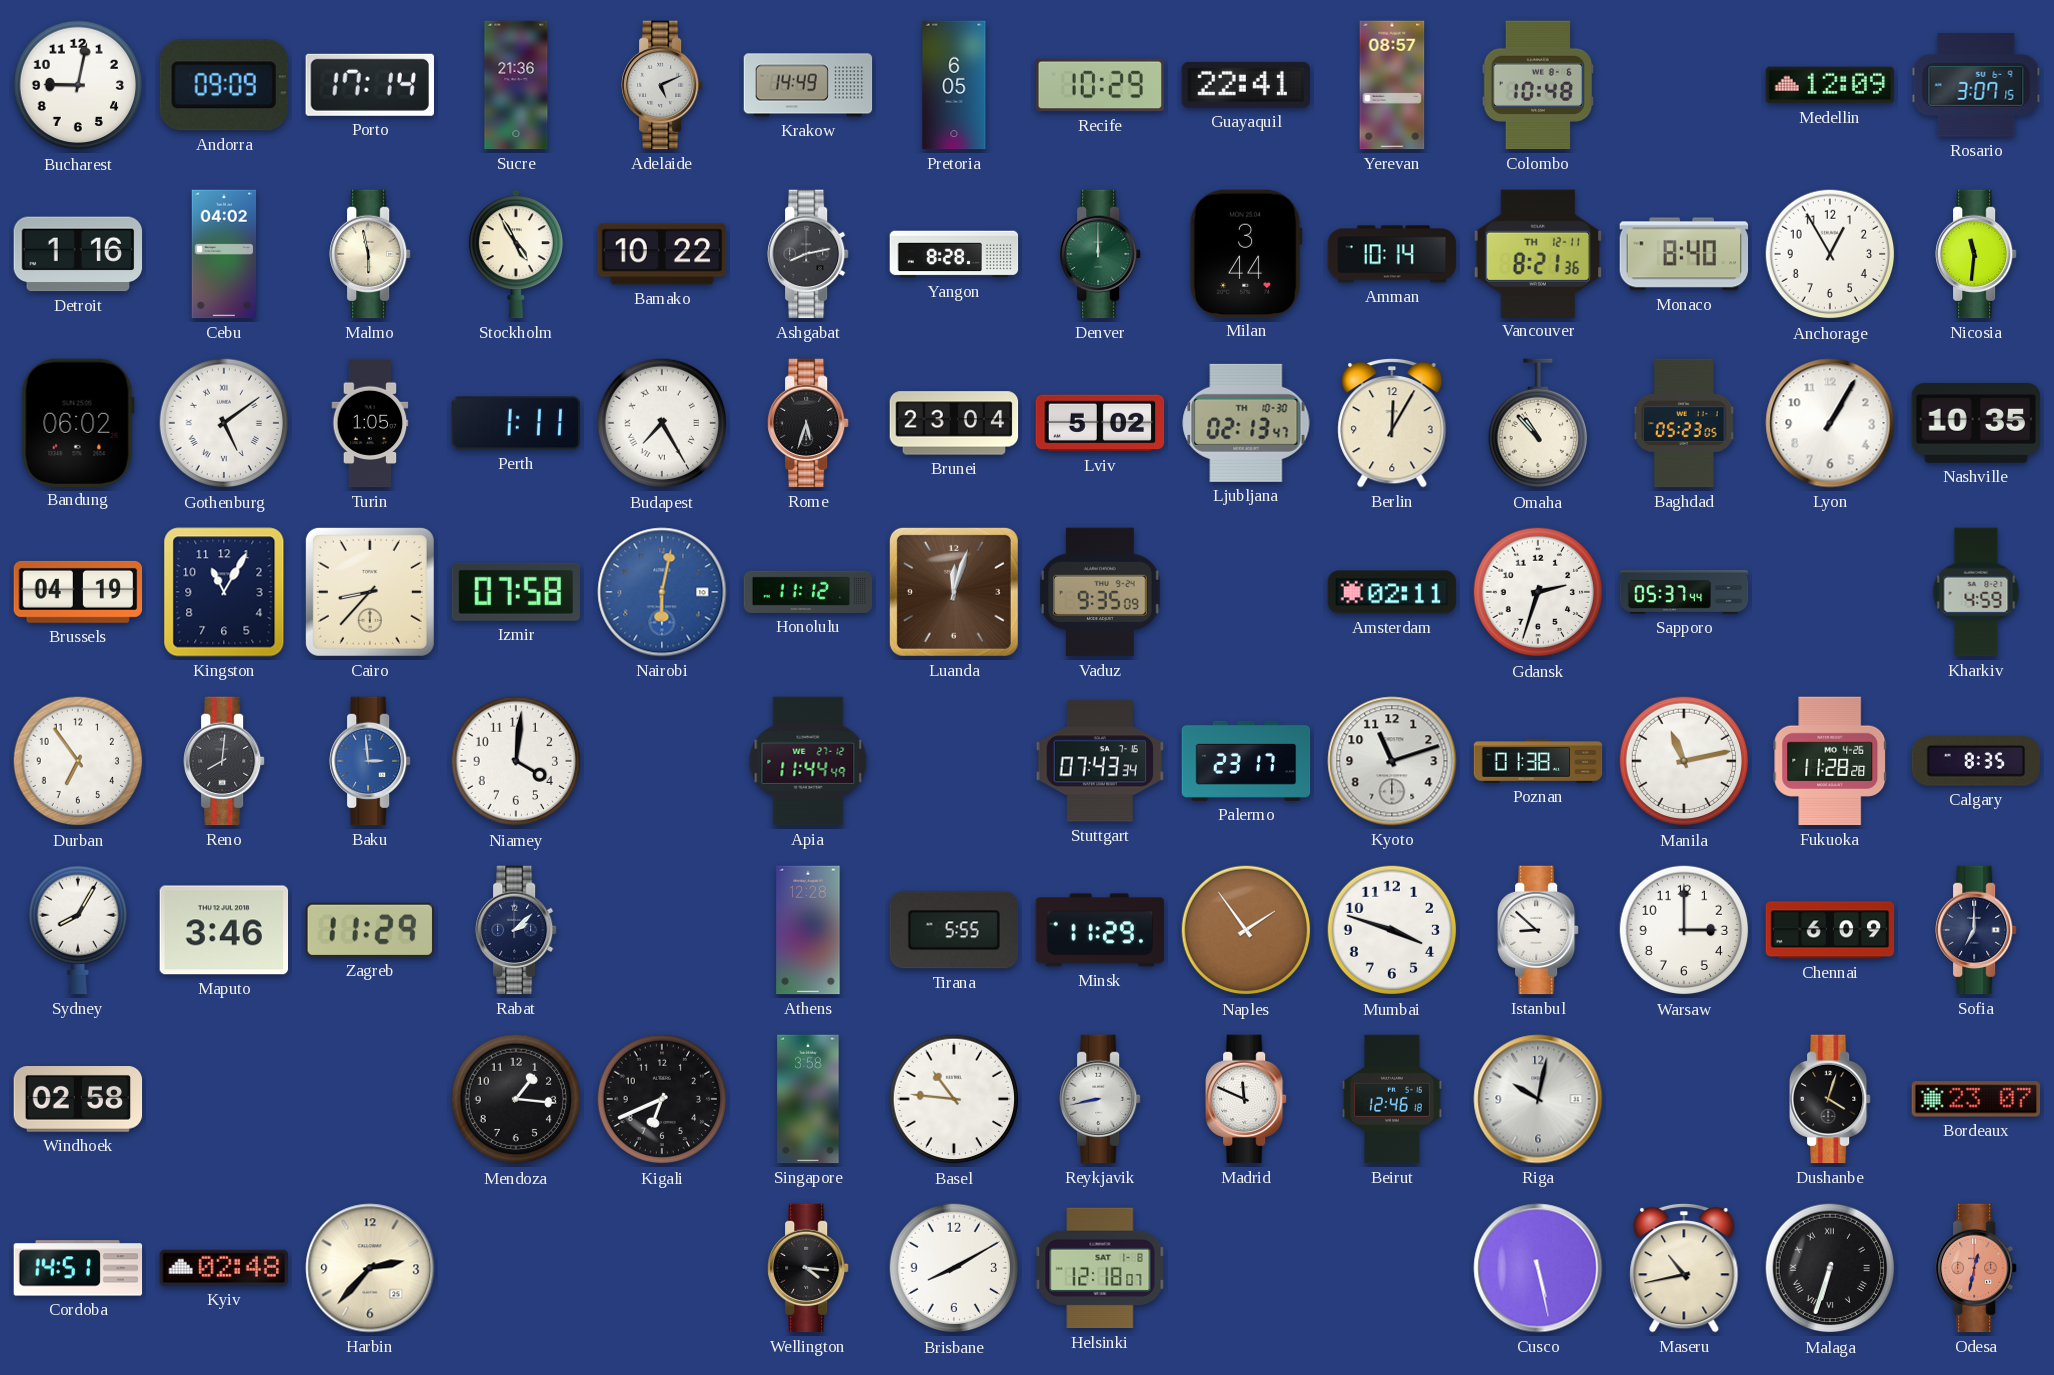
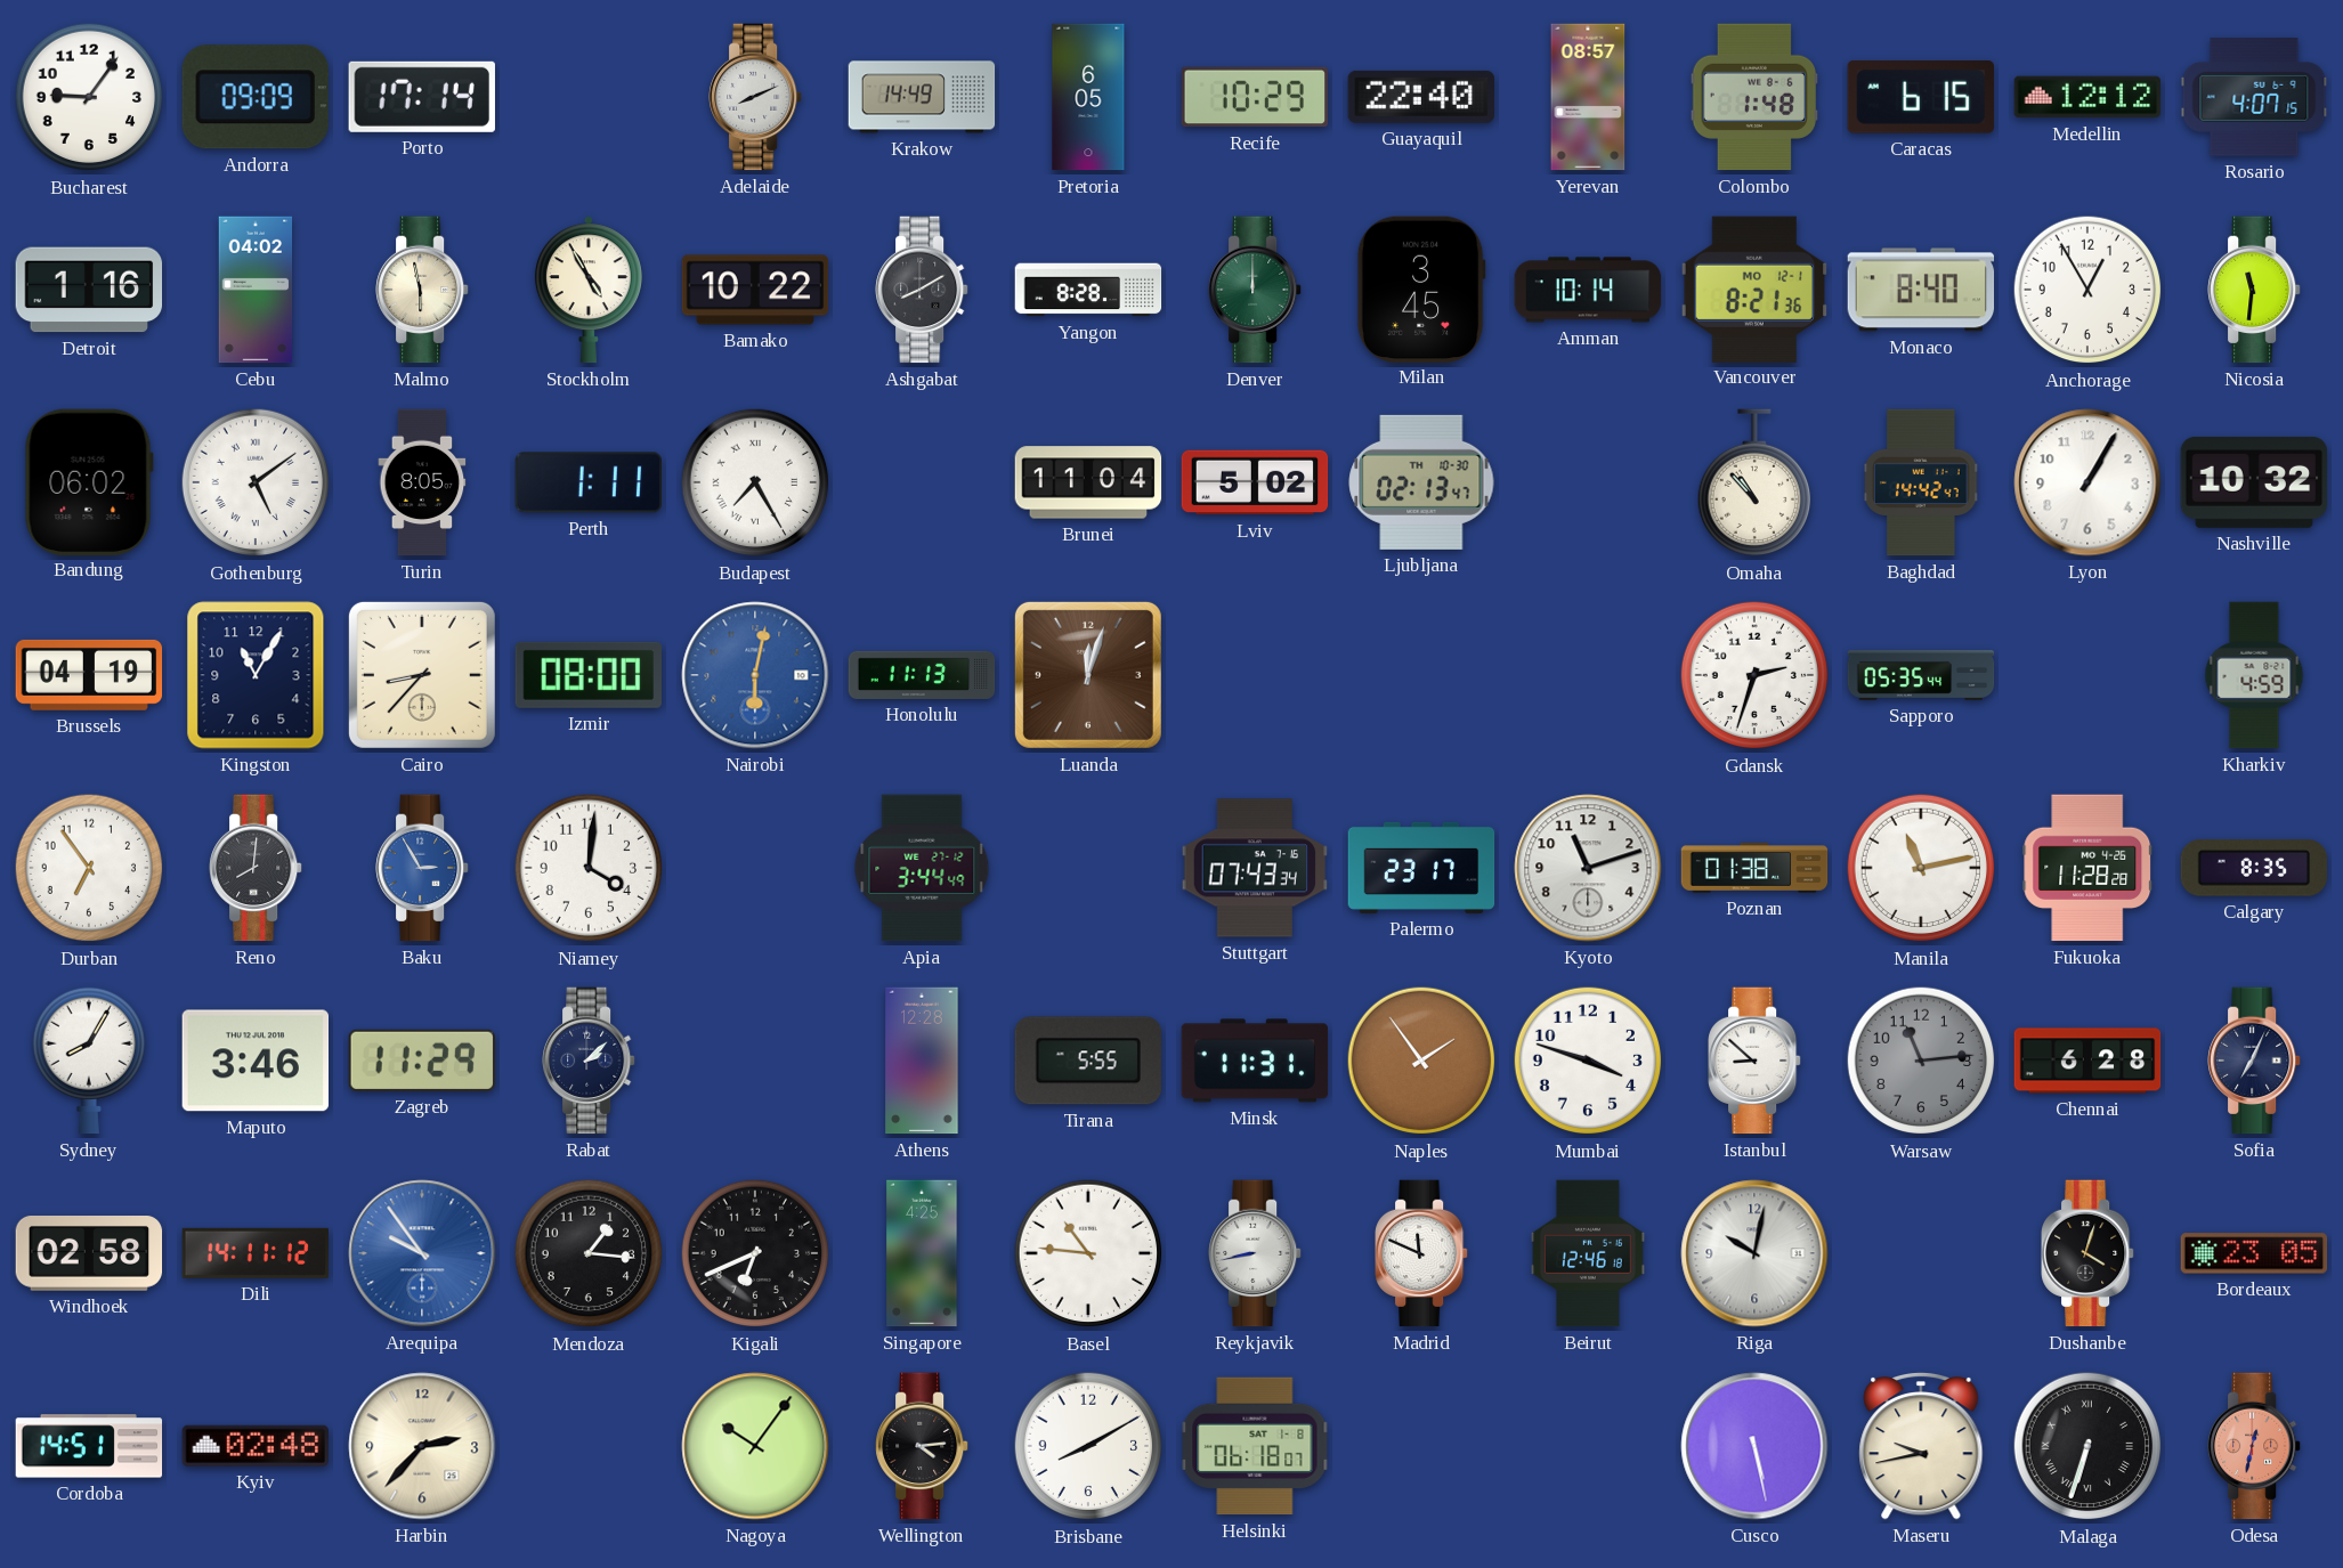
Bucharest: 9:02 -> 9:06
Sucre: 21:36 -> none
Adelaide: 5:11 -> 8:11
Guayaquil: 22:41 -> 22:40
Colombo: 10:48 -> 1:48
Caracas: none -> 6:15
Medellin: 12:09 -> 12:12
Rosario: 3:07 -> 4:07
Ashgabat: 8:13 -> 8:10
Milan: 3:44 -> 3:45
Vancouver date: TH 12-11 -> MO 12-1
Turin: 1:05 -> 8:05
Rome: 5:33 -> none
Brunei: 23:04 -> 11:04
Berlin: 12:05 -> none
Baghdad: 05:23 -> 14:42
Nashville: 10:35 -> 10:32
Izmir: 07:58 -> 08:00
Honolulu: 11:12 -> 11:13
Vaduz: 9:35 -> none
Amsterdam: 02:11 -> none
Sapporo: 05:37 -> 05:35
Baku: 2:59 -> 2:55
Apia: 11:44 -> 3:44
Minsk: 11:29 -> 11:31
Warsaw: 3:00 -> 11:14
Warsaw dial: white -> grey
Chennai: 6:09 -> 6:28
Sofia: 7:00 -> 7:04
Dili: none -> 14:11
Arequipa: none -> 9:54
Singapore: 3:58 -> 4:25
Bordeaux: 23:07 -> 23:05
Nagoya: none -> 10:06
Wellington: 4:16 -> 4:14
Helsinki: 12:18 -> 06:18
Maseru: 10:43 -> 9:43
